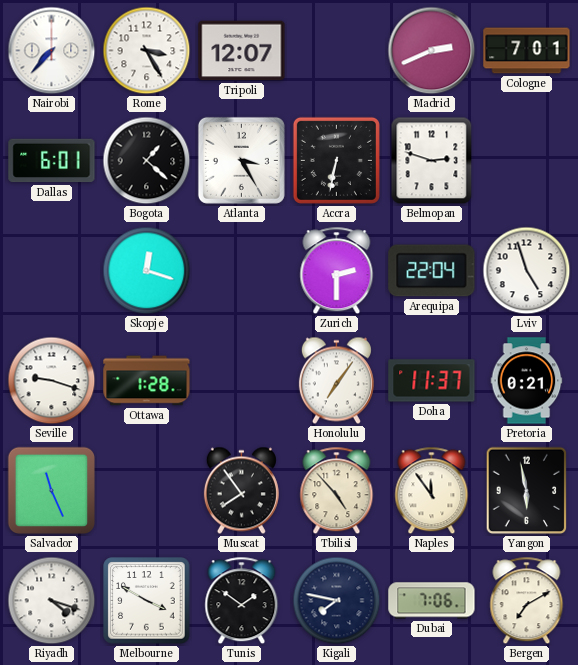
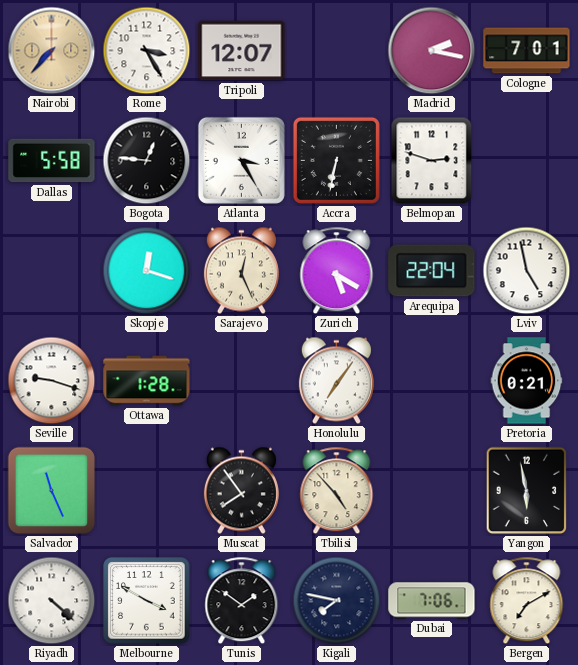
Nairobi dial: white -> champagne
Madrid: 2:41 -> 2:17
Dallas: 6:01 -> 5:58
Bogota: 1:22 -> 12:46
Sarajevo: none -> 12:26
Zurich: 2:30 -> 5:20
Lviv: 4:57 -> 4:58
Doha: 11:37 -> none
Naples: 11:54 -> none
Riyadh: 4:18 -> 4:22
